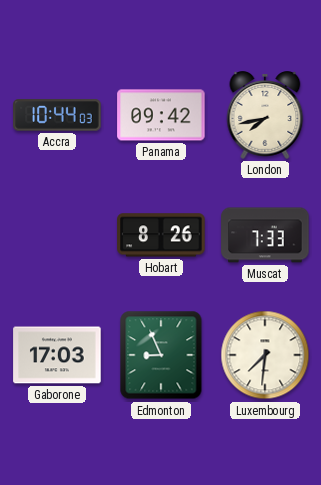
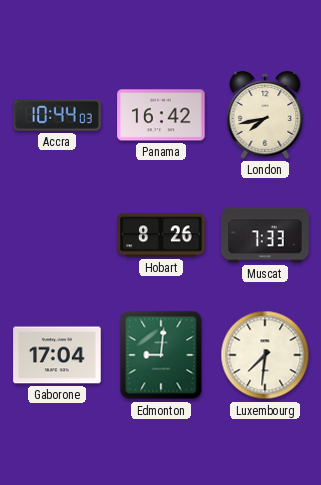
Panama: 09:42 -> 16:42
Gaborone: 17:03 -> 17:04
Edmonton: 8:56 -> 9:01
